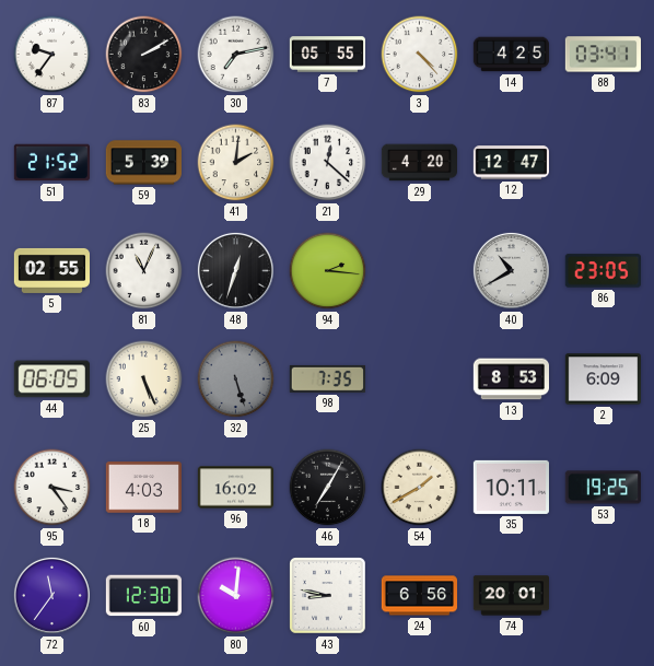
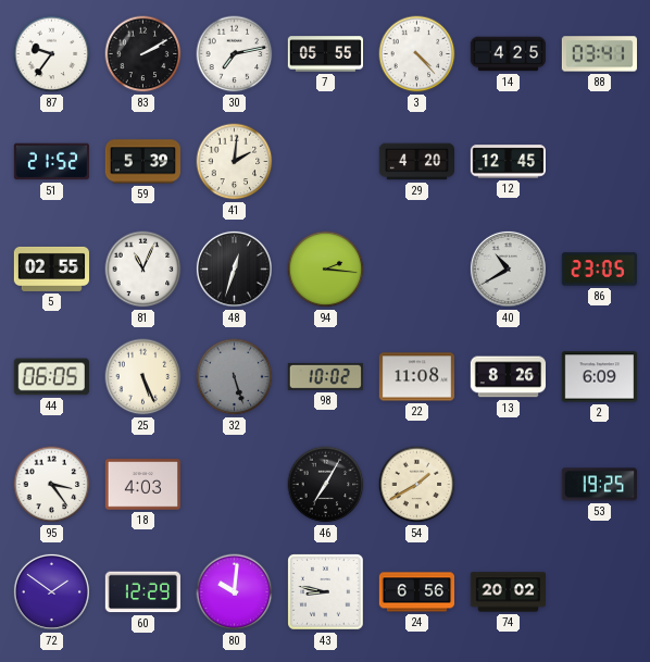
21: 12:22 -> none
12: 12:47 -> 12:45
98: 7:35 -> 10:02
22: none -> 11:08
13: 8:53 -> 8:26
96: 16:02 -> none
35: 10:11 -> none
72: 11:36 -> 1:51
60: 12:30 -> 12:29
74: 20:01 -> 20:02
